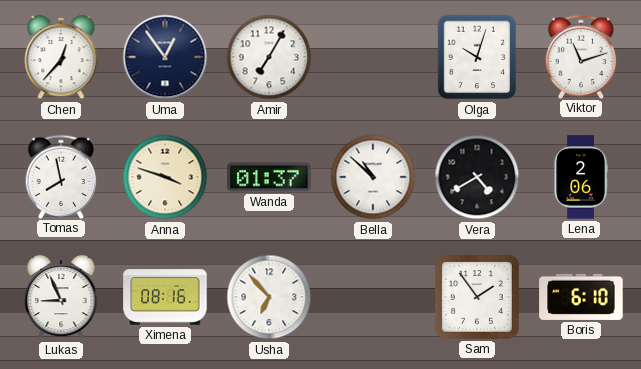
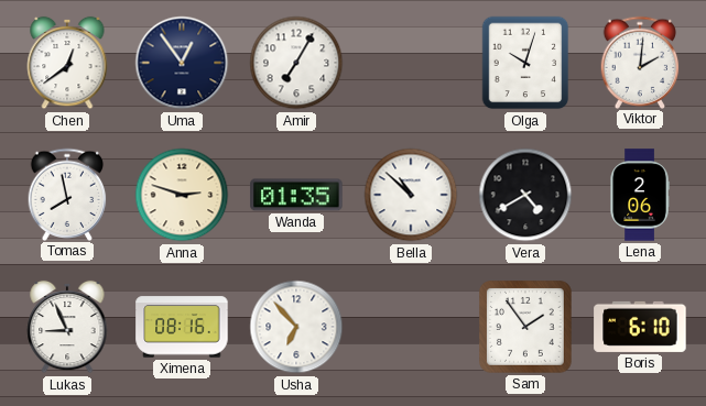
Chen: 12:37 -> 12:39
Viktor: 11:12 -> 2:01
Anna: 3:48 -> 2:48
Wanda: 01:37 -> 01:35
